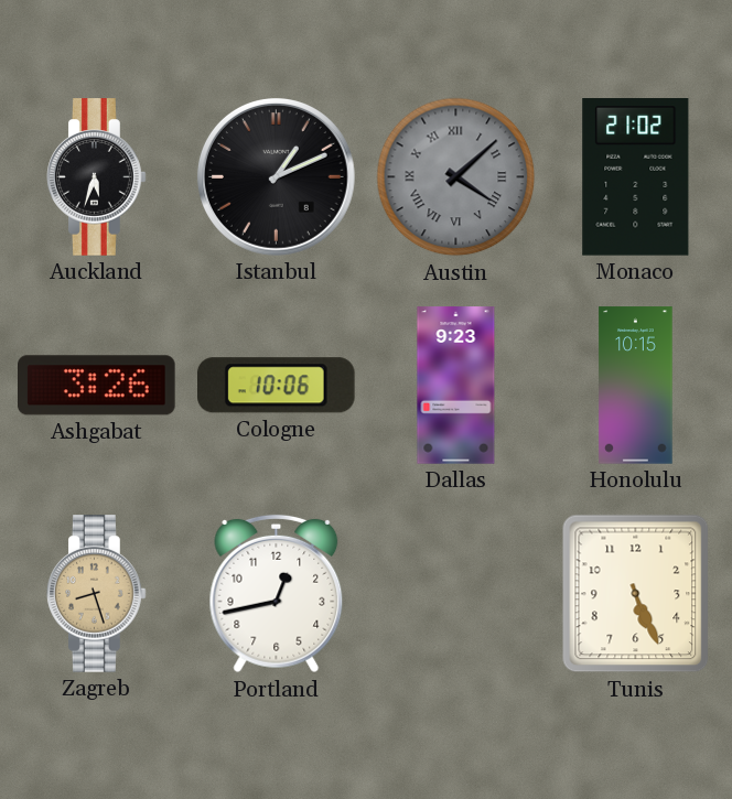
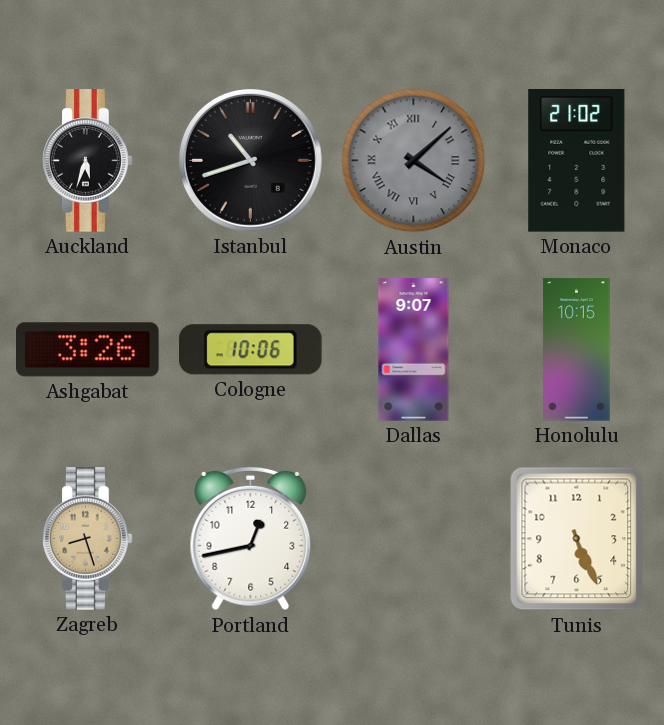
Istanbul: 1:11 -> 10:42
Dallas: 9:23 -> 9:07
